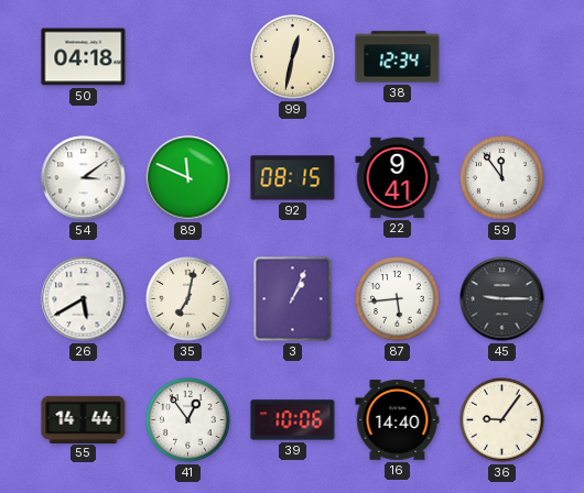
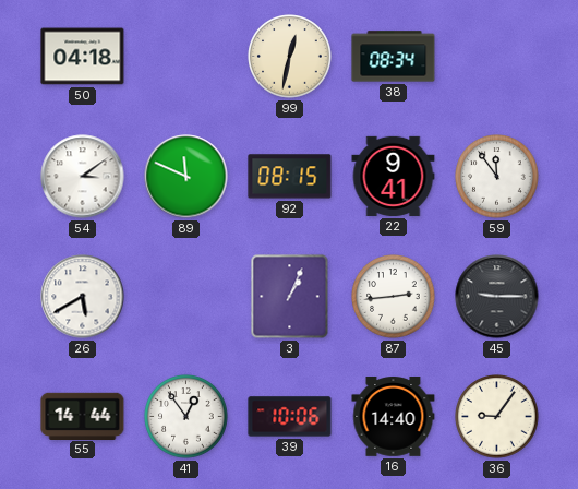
38: 12:34 -> 08:34
35: 7:02 -> none
87: 5:44 -> 2:44
